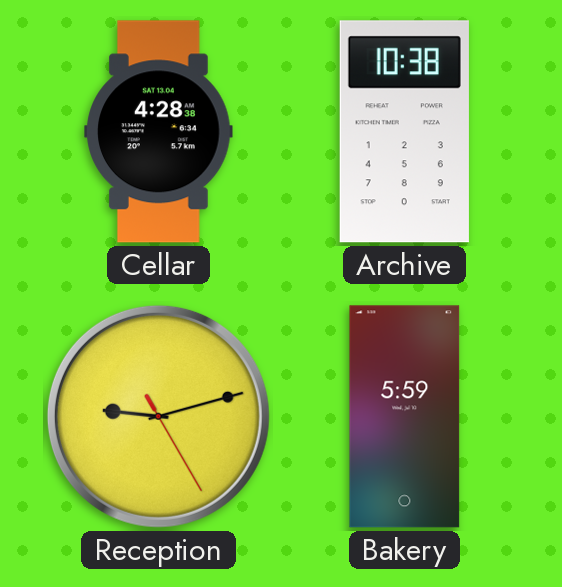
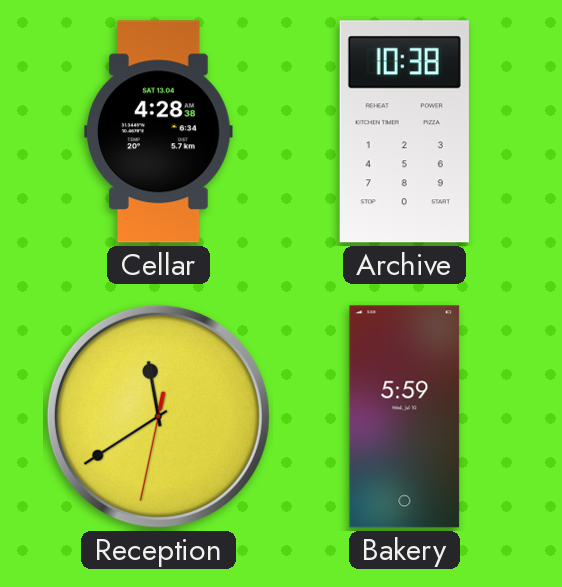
Reception: 9:12 -> 11:39
